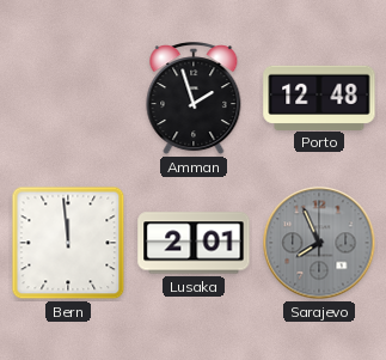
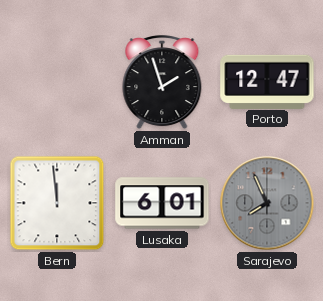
Porto: 12:48 -> 12:47
Lusaka: 2:01 -> 6:01
